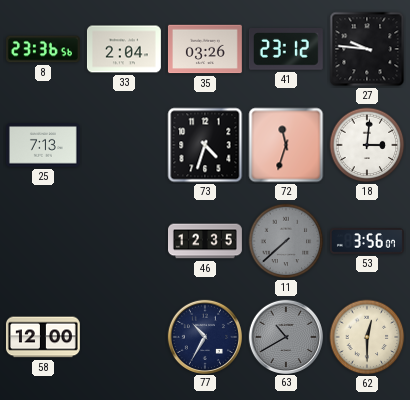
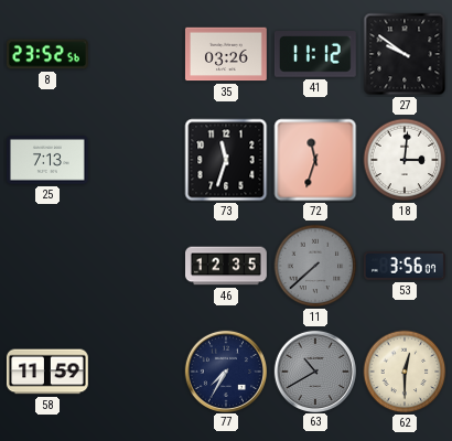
8: 23:36 -> 23:52
33: 2:04 -> none
41: 23:12 -> 11:12
27: 9:46 -> 9:51
73: 4:33 -> 11:33
58: 12:00 -> 11:59
77: 10:35 -> 7:35
